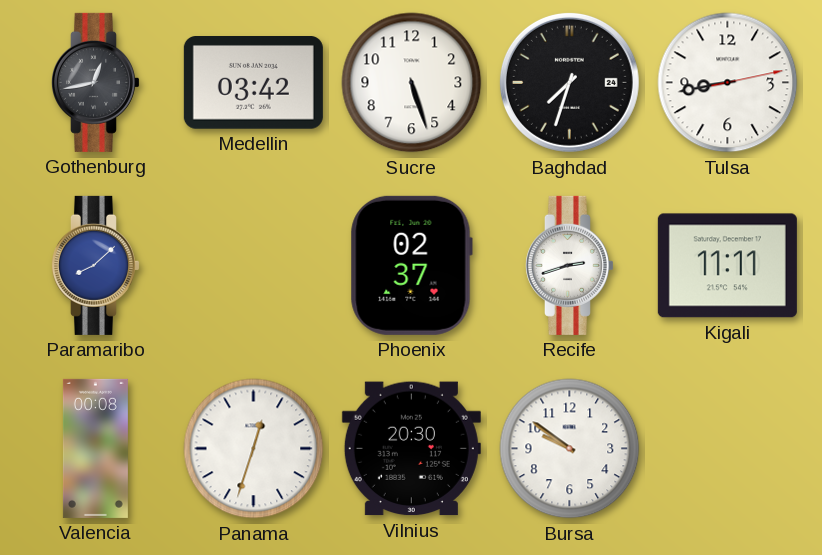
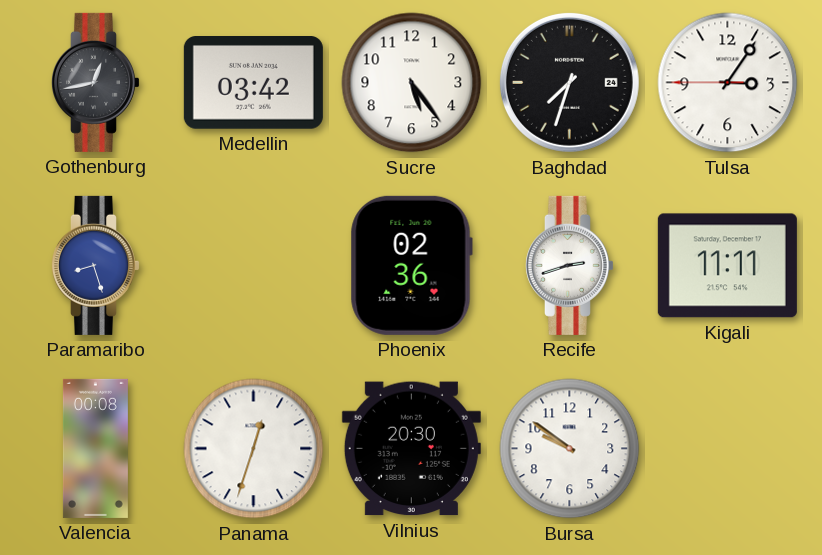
Sucre: 5:27 -> 5:24
Tulsa: 8:43 -> 3:05
Paramaribo: 8:08 -> 8:27
Phoenix: 02:37 -> 02:36
